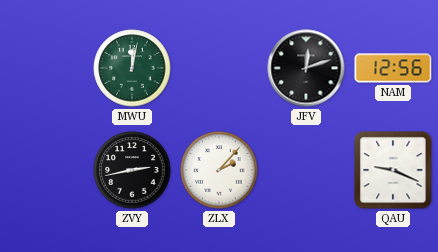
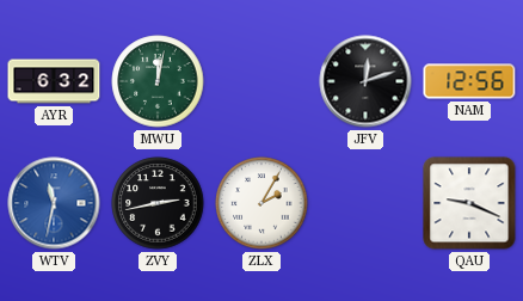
AYR: none -> 6:32
WTV: none -> 11:32
ZLX: 2:07 -> 2:05
